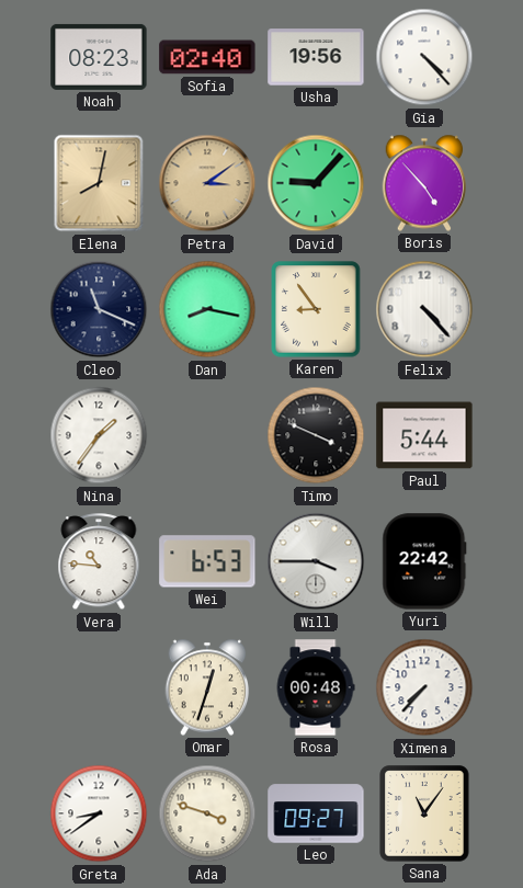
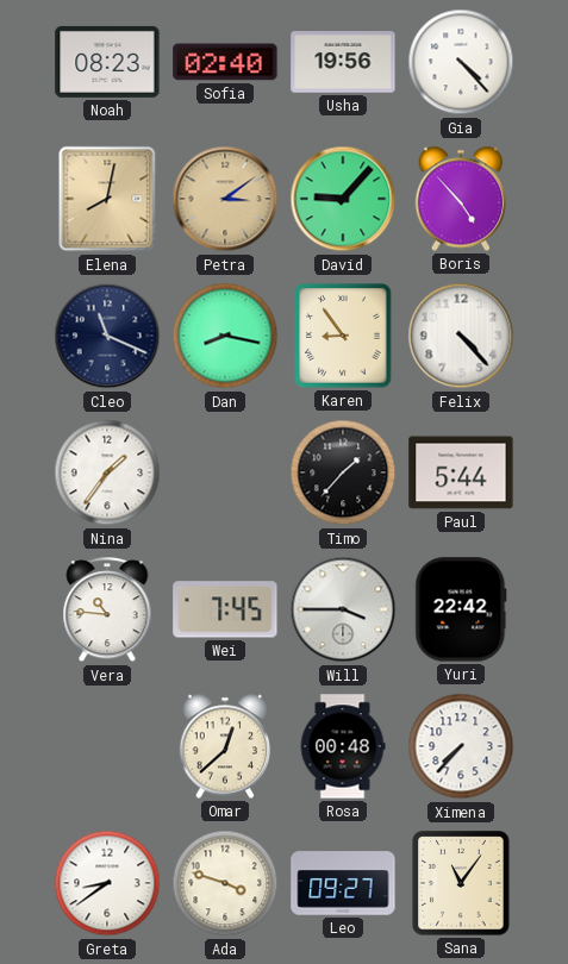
Timo: 3:49 -> 1:37
Wei: 6:53 -> 7:45
Omar: 12:33 -> 12:38
